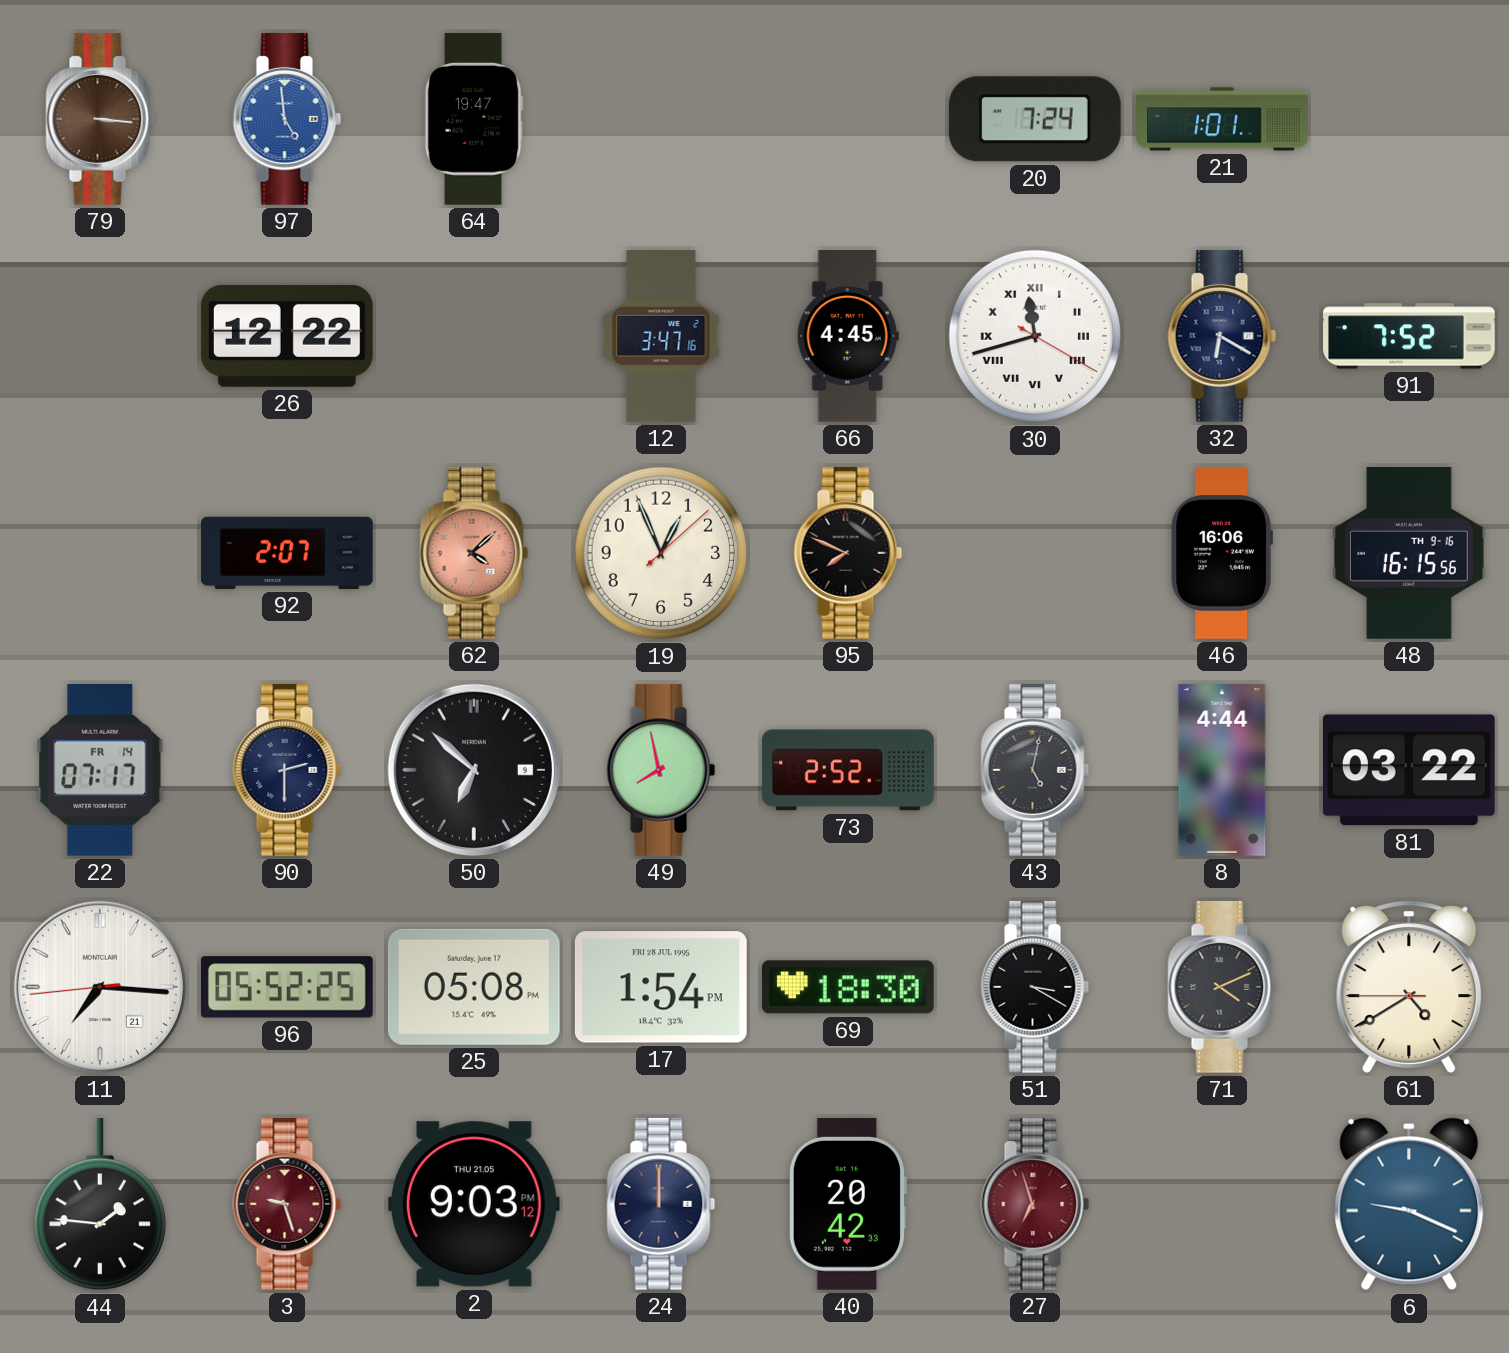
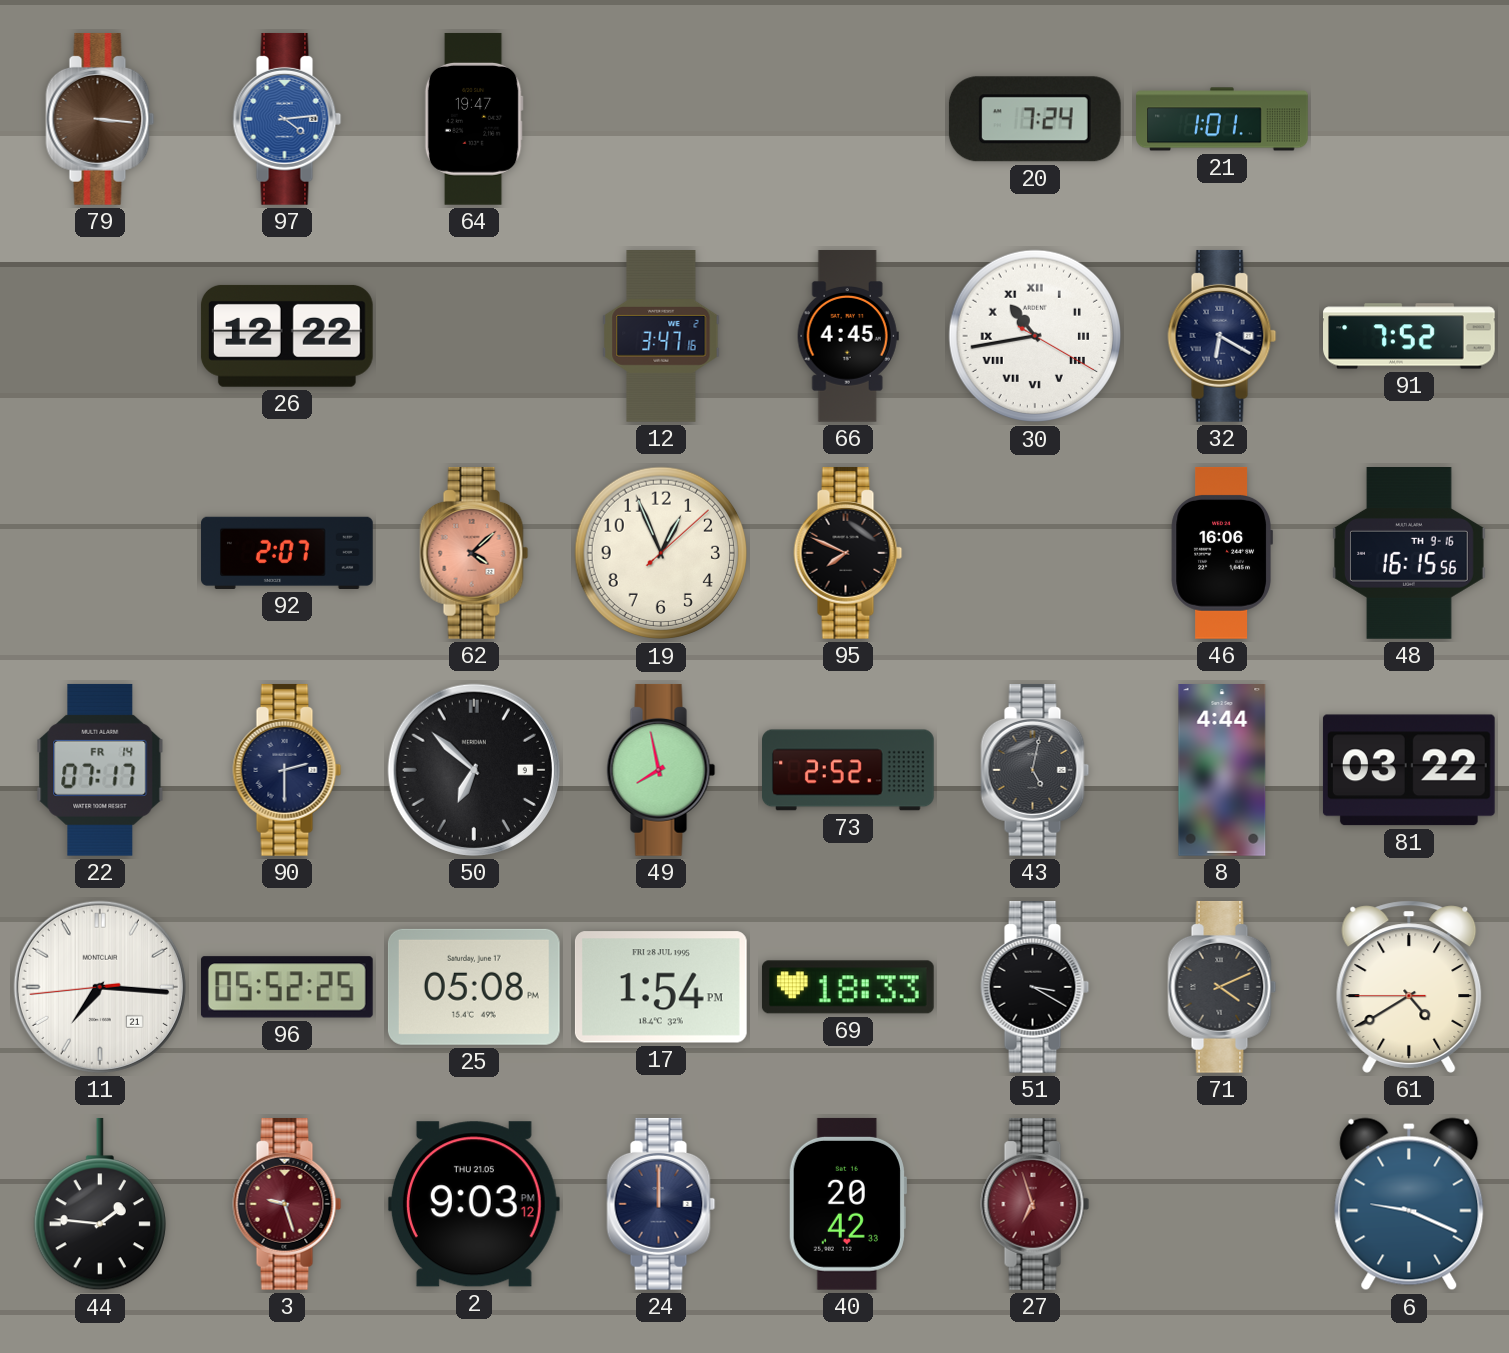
97: 4:59 -> 4:14
30: 11:42 -> 10:43
69: 18:30 -> 18:33
